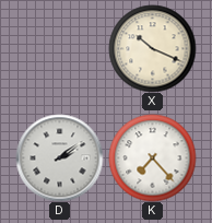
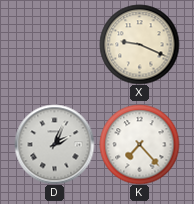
X: 10:19 -> 9:19
D: 2:09 -> 2:04
